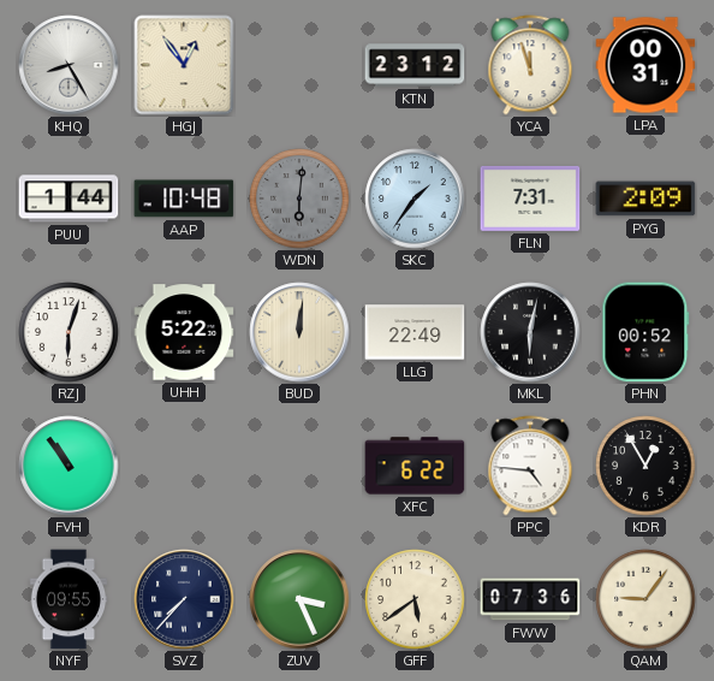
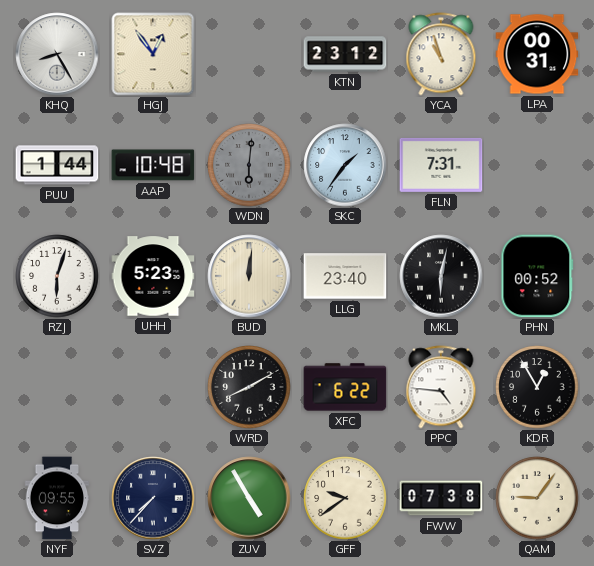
YCA: 11:57 -> 10:57
PYG: 2:09 -> none
UHH: 5:22 -> 5:23
LLG: 22:49 -> 23:40
FVH: 10:54 -> none
WRD: none -> 8:10
ZUV: 3:26 -> 4:55
GFF: 5:39 -> 9:39
FWW: 07:36 -> 07:38
